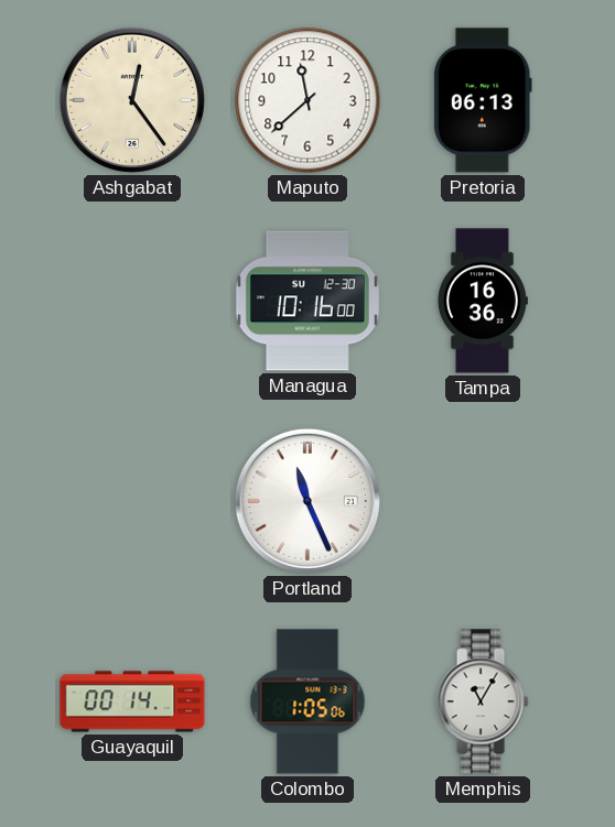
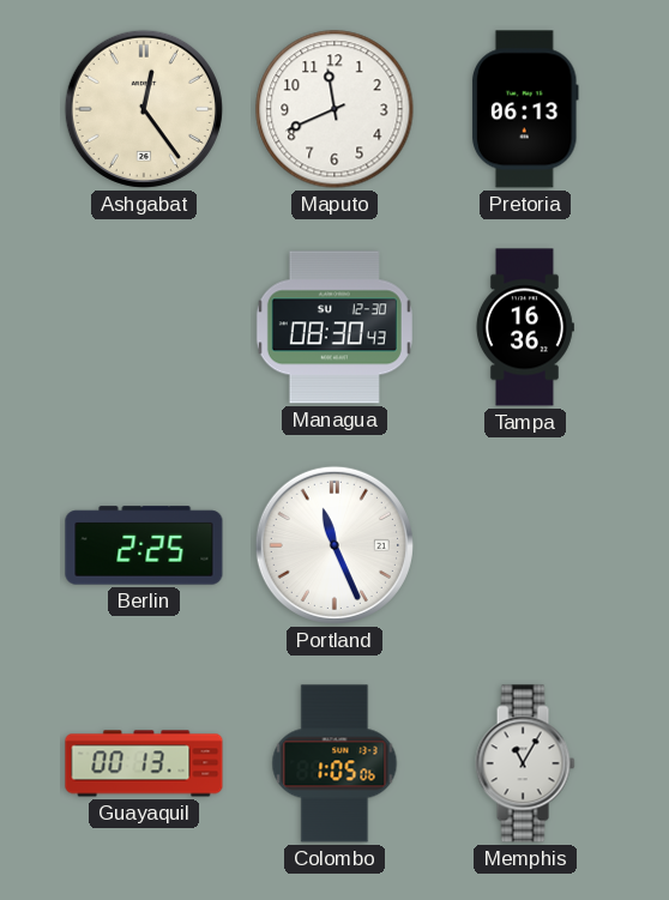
Maputo: 11:38 -> 11:41
Managua: 10:16 -> 08:30
Berlin: none -> 2:25
Guayaquil: 00:14 -> 00:13
